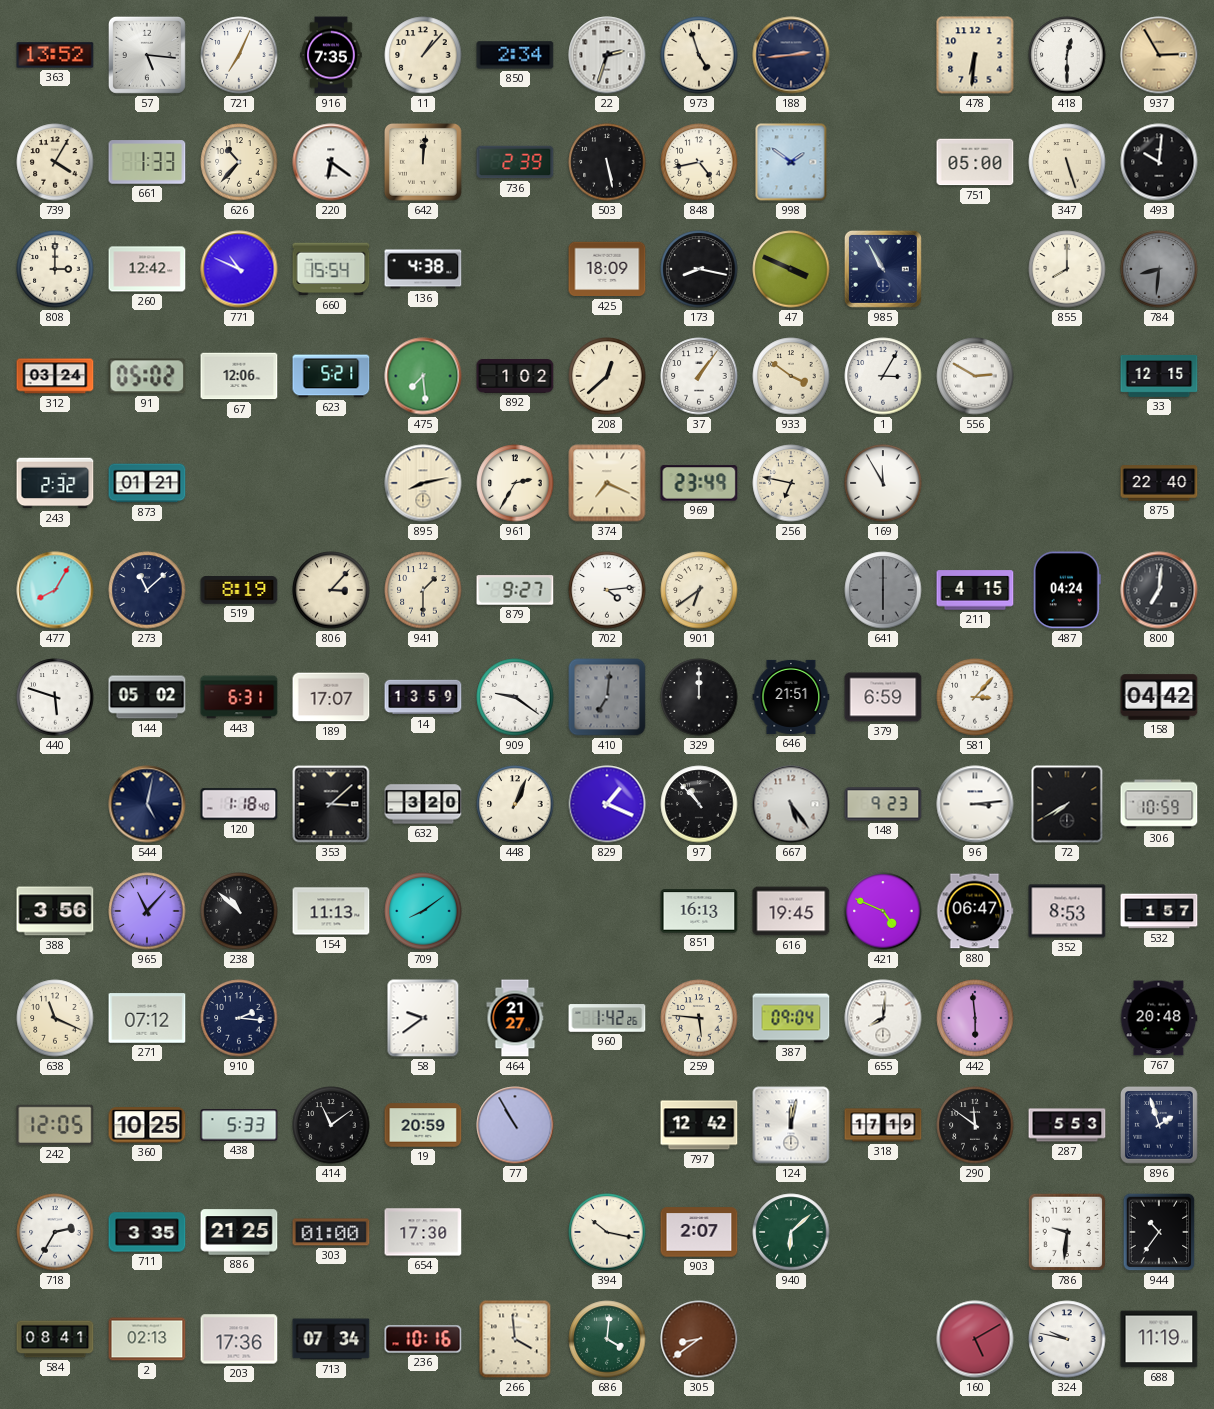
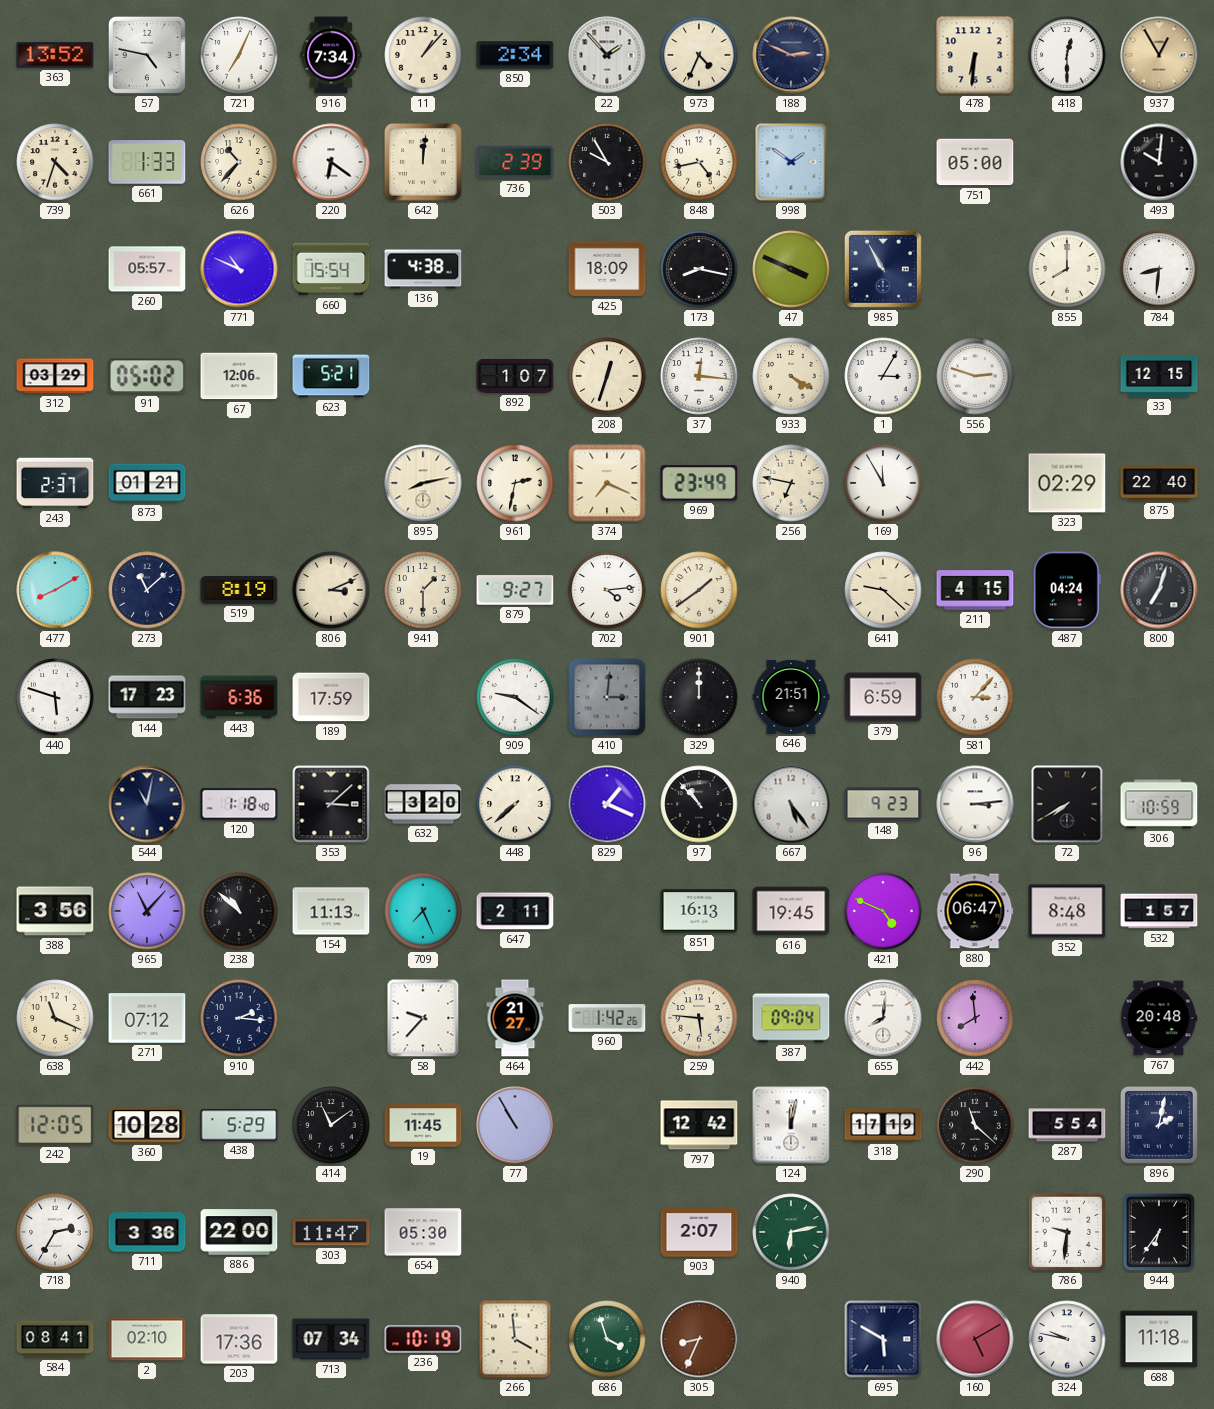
57: 5:16 -> 4:47
916: 7:35 -> 7:34
22: 2:33 -> 1:53
973: 4:57 -> 4:34
188: 2:44 -> 2:49
937: 2:55 -> 12:55
739: 4:05 -> 4:33
503: 5:28 -> 9:55
347: 5:27 -> none
808: 3:00 -> none
260: 12:42 -> 05:57
784 dial: grey -> white
312: 03:24 -> 03:29
475: 7:29 -> none
892: 1:02 -> 1:07
208: 12:38 -> 12:33
37: 1:06 -> 12:16
933: 3:51 -> 4:20
556: 2:50 -> 2:48
243: 2:32 -> 2:37
961: 2:35 -> 2:32
323: none -> 02:29
477: 8:05 -> 8:10
806: 3:07 -> 3:11
901: 6:39 -> 1:39
641: 6:00 -> 9:22
641 dial: grey -> cream
800: 7:01 -> 7:03
144: 05:02 -> 17:23
443: 6:31 -> 6:36
189: 17:07 -> 17:59
14: 13:59 -> none
410: 7:01 -> 3:01
158: 04:42 -> none
544: 5:02 -> 11:02
448: 1:04 -> 7:38
709: 8:09 -> 7:26
647: none -> 2:11
352: 8:53 -> 8:48
58: 9:39 -> 9:37
442: 5:59 -> 7:59
360: 10:25 -> 10:28
438: 5:33 -> 5:29
19: 20:59 -> 11:45
290: 11:51 -> 11:22
287: 5:53 -> 5:54
896: 1:57 -> 2:02
711: 3:35 -> 3:36
886: 21:25 -> 22:00
303: 01:00 -> 11:47
654: 17:30 -> 05:30
394: 10:17 -> none
940: 6:08 -> 6:13
944: 10:36 -> 6:36
2: 02:13 -> 02:10
236: 10:16 -> 10:19
686: 4:01 -> 3:57
305: 8:39 -> 8:34
695: none -> 5:50
688: 11:19 -> 11:18
